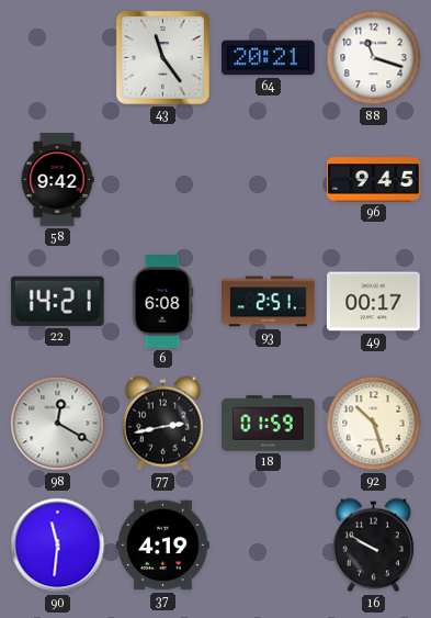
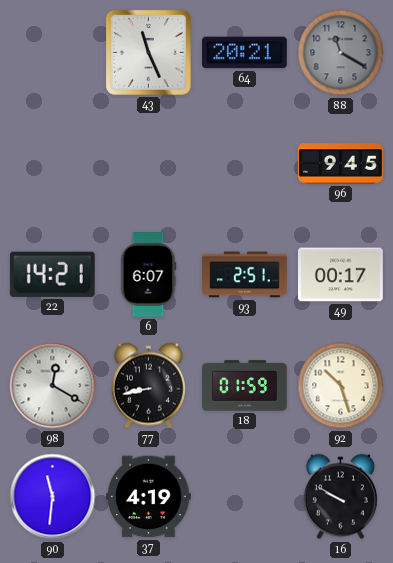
43: 11:24 -> 11:26
88: 11:18 -> 11:20
88 dial: white -> grey
58: 9:42 -> none
6: 6:08 -> 6:07
77: 2:43 -> 8:43
